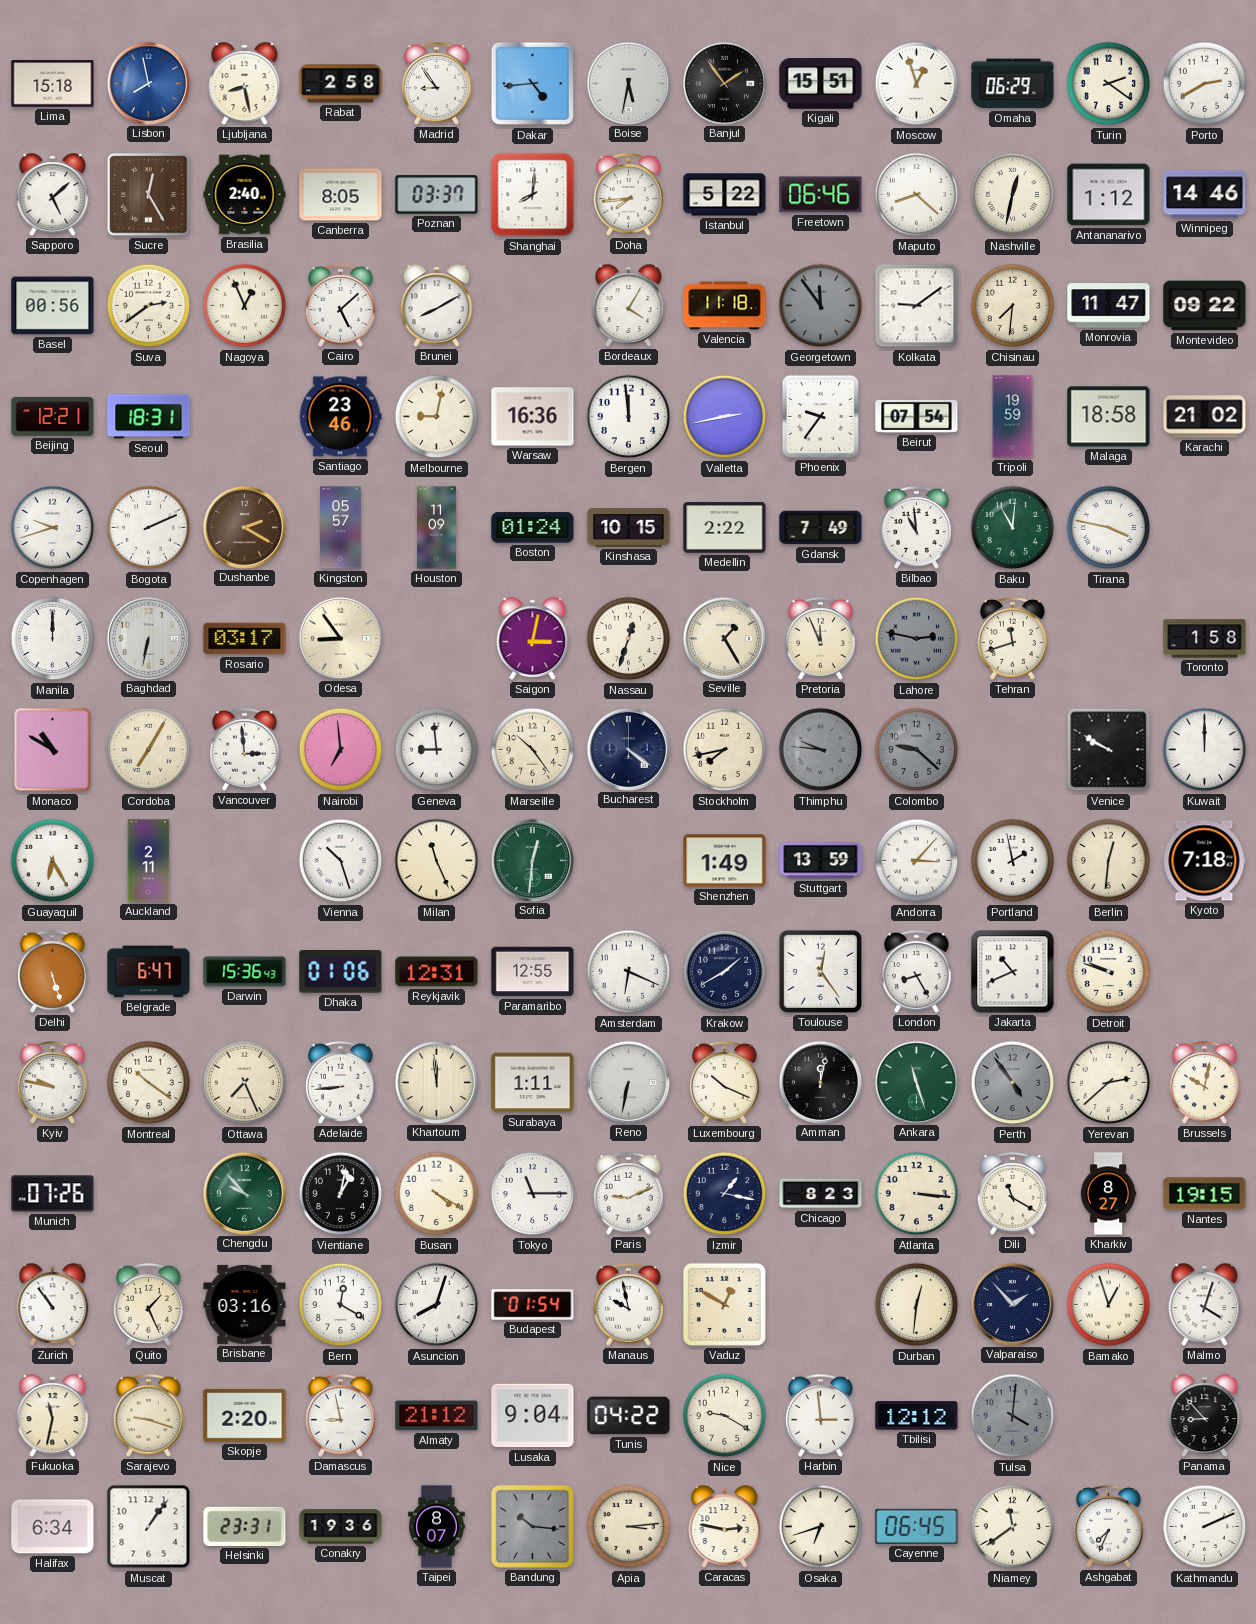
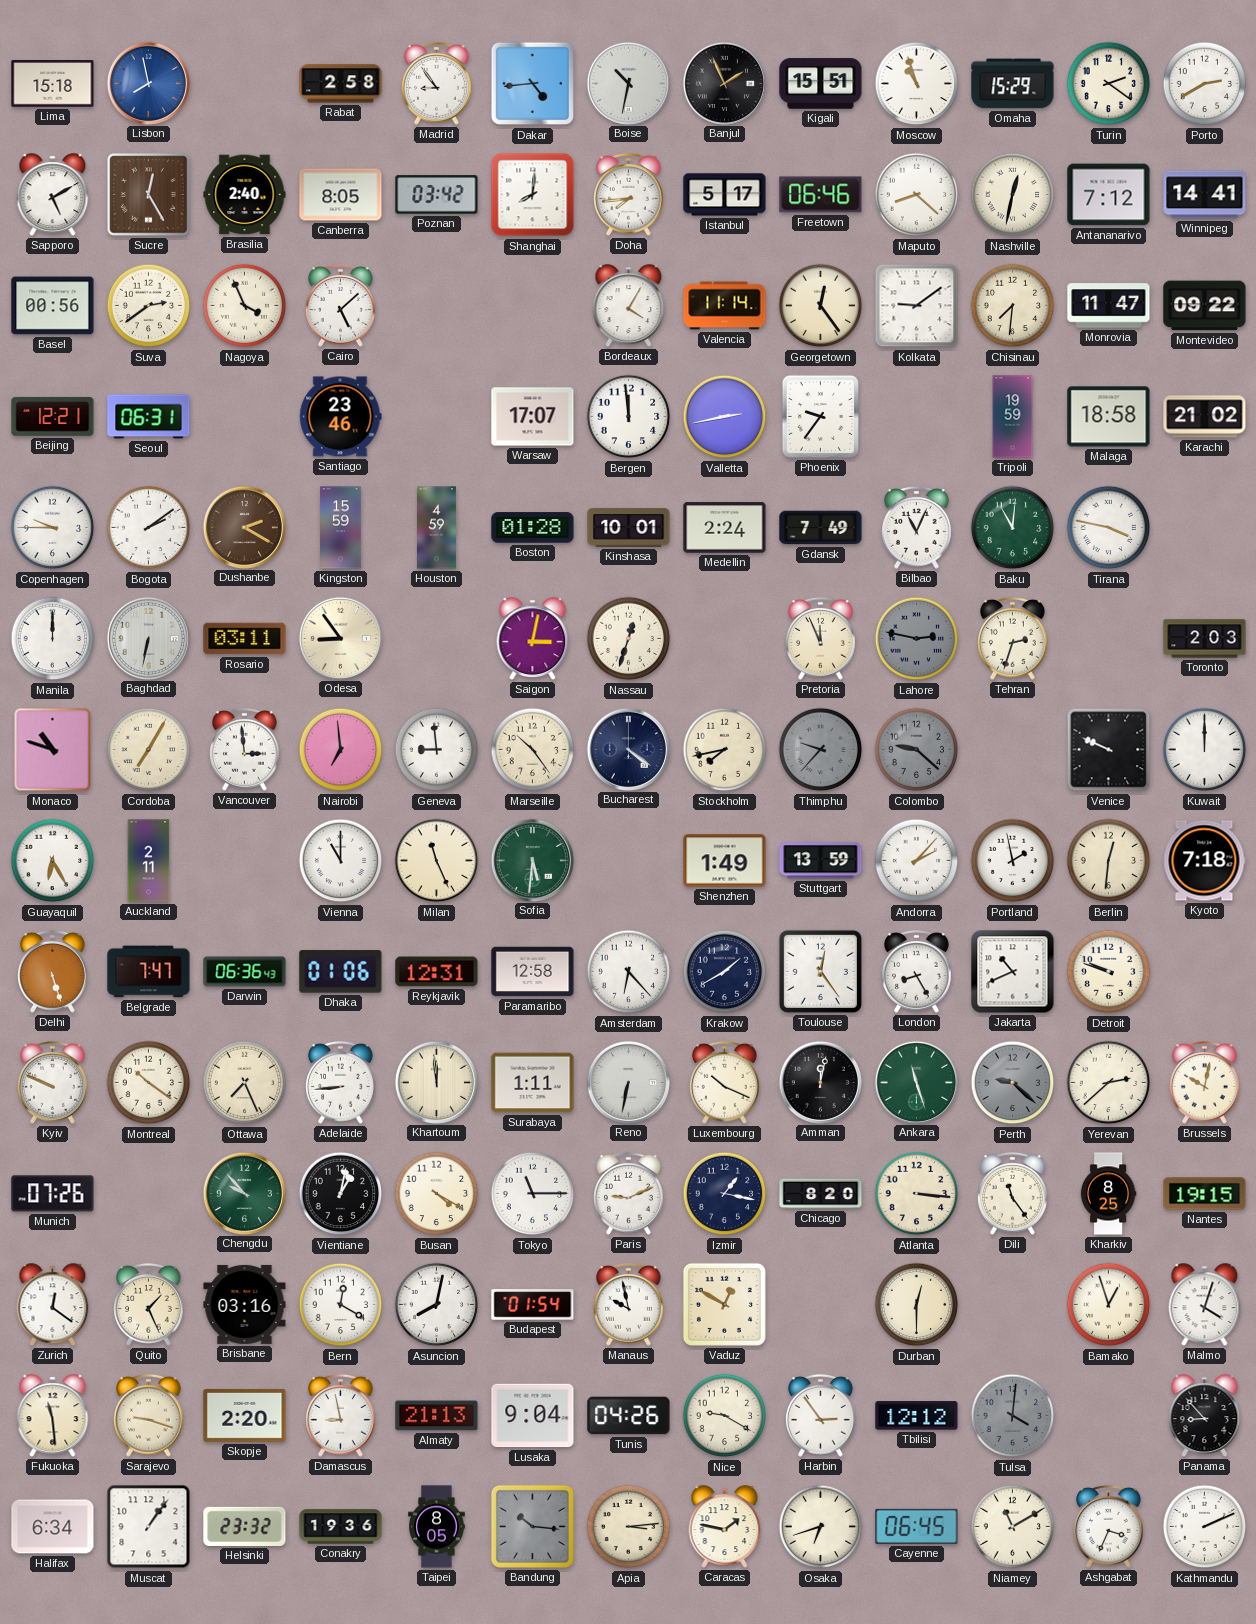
Ljubljana: 8:28 -> none
Boise: 5:32 -> 10:32
Banjul: 1:54 -> 1:56
Moscow: 12:57 -> 10:57
Omaha: 06:29 -> 15:29
Sapporo: 5:08 -> 5:10
Poznan: 03:37 -> 03:42
Istanbul: 5:22 -> 5:17
Antananarivo: 1:12 -> 7:12
Winnipeg: 14:46 -> 14:41
Nagoya: 12:56 -> 3:56
Brunei: 8:10 -> none
Valencia: 11:18 -> 11:14
Georgetown: 11:54 -> 12:24
Georgetown dial: grey -> cream
Seoul: 18:31 -> 06:31
Melbourne: 9:02 -> none
Warsaw: 16:36 -> 17:07
Beirut: 07:54 -> none
Copenhagen: 9:42 -> 9:45
Bogota: 2:11 -> 2:09
Kingston: 05:57 -> 15:59
Houston: 11:09 -> 4:59
Boston: 01:24 -> 01:28
Kinshasa: 10:15 -> 10:01
Medellin: 2:22 -> 2:24
Bilbao: 10:59 -> 11:04
Rosario: 03:17 -> 03:11
Seville: 1:25 -> none
Tehran: 11:42 -> 2:33
Toronto: 1:58 -> 2:03
Monaco: 10:50 -> 10:48
Thimphu: 9:46 -> 9:37
Venice: 9:50 -> 9:49
Vienna: 10:27 -> 11:00
Sofia: 12:31 -> 5:31
Andorra: 3:07 -> 2:07
Belgrade: 6:47 -> 7:47
Darwin: 15:36 -> 06:36
Paramaribo: 12:55 -> 12:58
Amsterdam: 6:19 -> 6:23
Kyiv: 9:47 -> 9:49
Perth: 4:54 -> 9:22
Chicago: 8:23 -> 8:20
Dili: 11:20 -> 11:24
Kharkiv: 8:27 -> 8:25
Zurich: 10:54 -> 12:21
Asuncion: 8:03 -> 8:02
Durban: 12:31 -> 12:30
Valparaiso: 1:53 -> none
Fukuoka: 11:32 -> 11:29
Almaty: 21:12 -> 21:13
Tunis: 04:22 -> 04:26
Harbin: 2:59 -> 2:54
Helsinki: 23:31 -> 23:32
Taipei: 8:07 -> 8:05
Caracas: 2:47 -> 1:47
Niamey: 11:39 -> 11:10
Ashgabat: 7:34 -> 3:34
